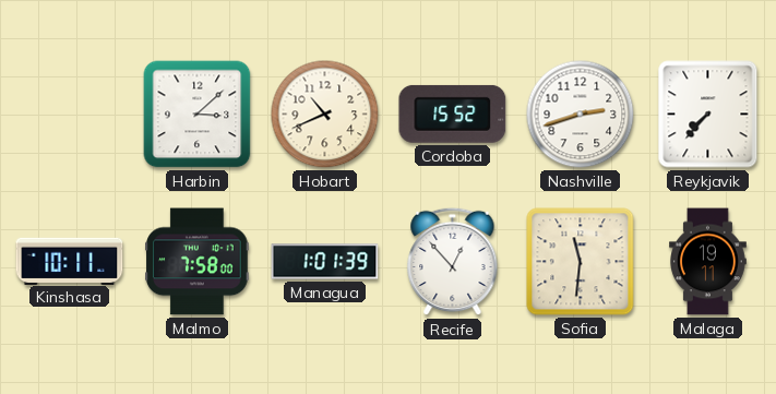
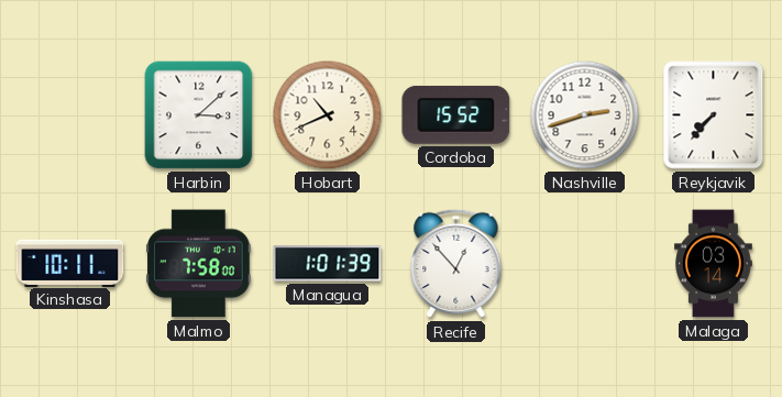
Sofia: 11:31 -> none
Malaga: 19:11 -> 03:14
